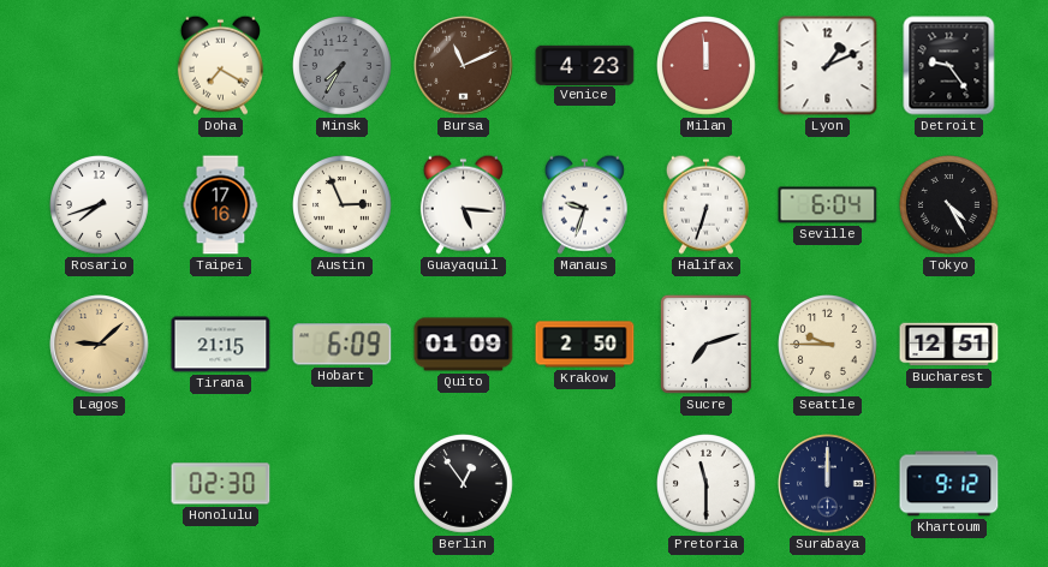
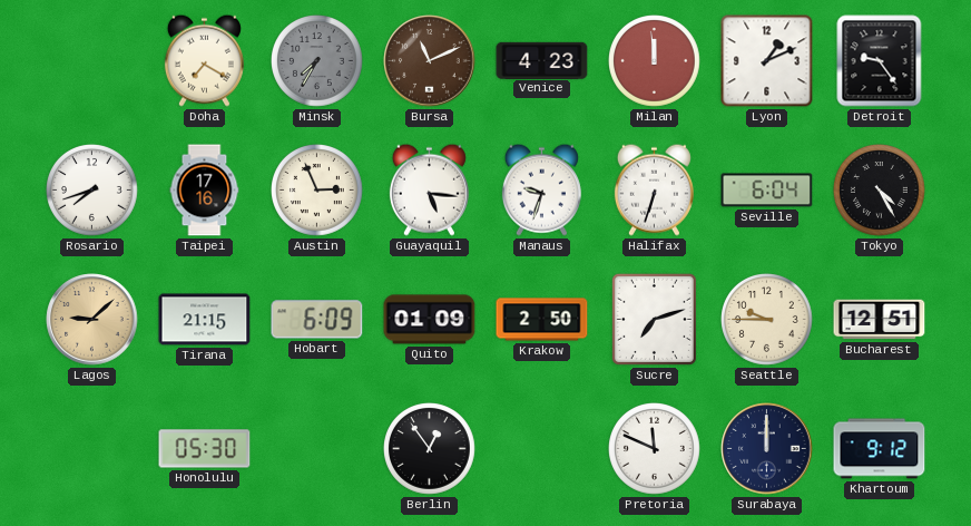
Honolulu: 02:30 -> 05:30
Pretoria: 11:30 -> 11:49
